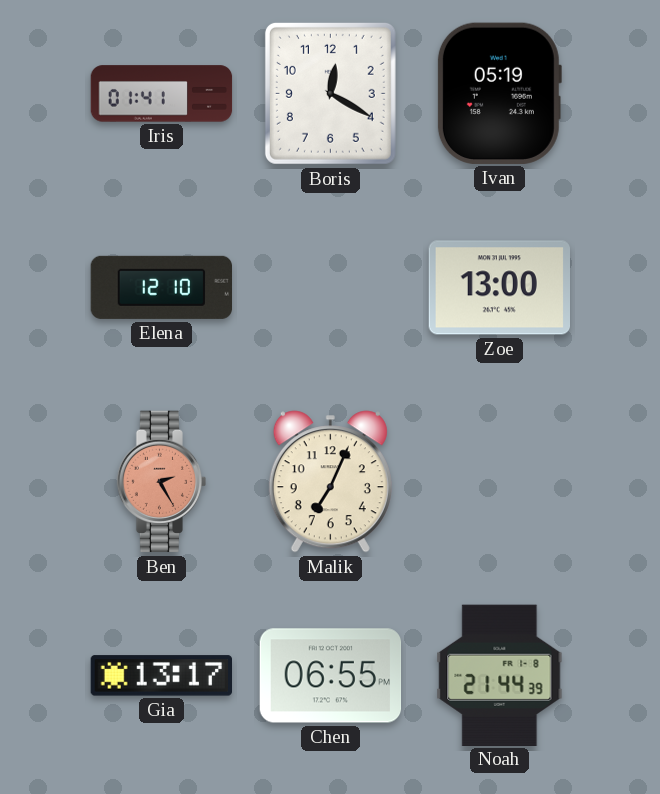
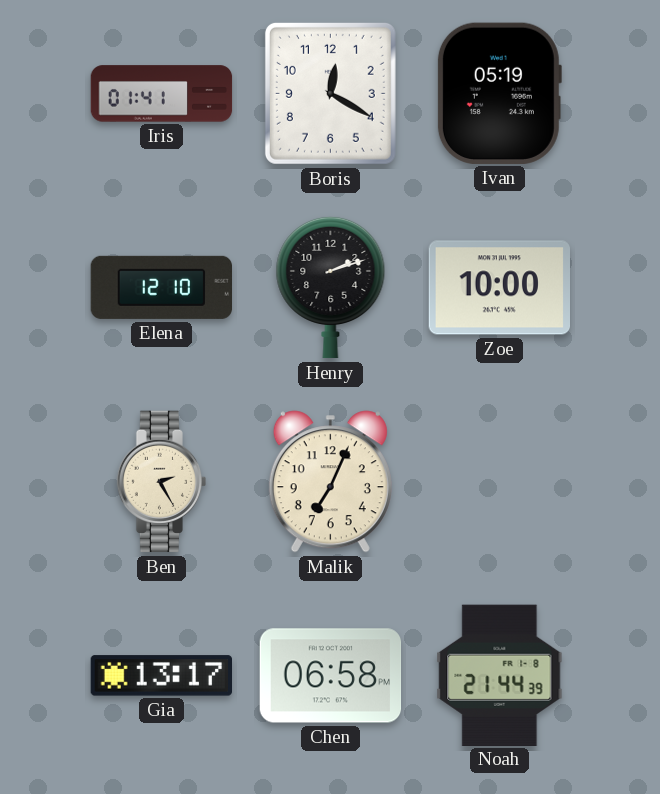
Henry: none -> 2:12
Zoe: 13:00 -> 10:00
Ben dial: salmon -> cream
Chen: 06:55 -> 06:58
